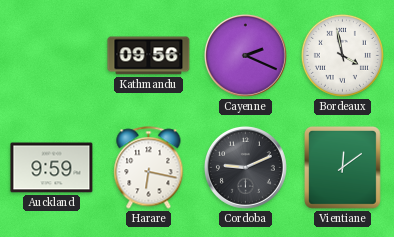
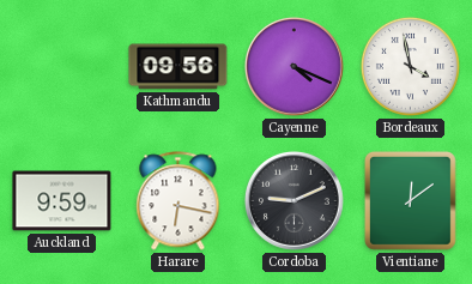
Cayenne: 2:19 -> 4:19
